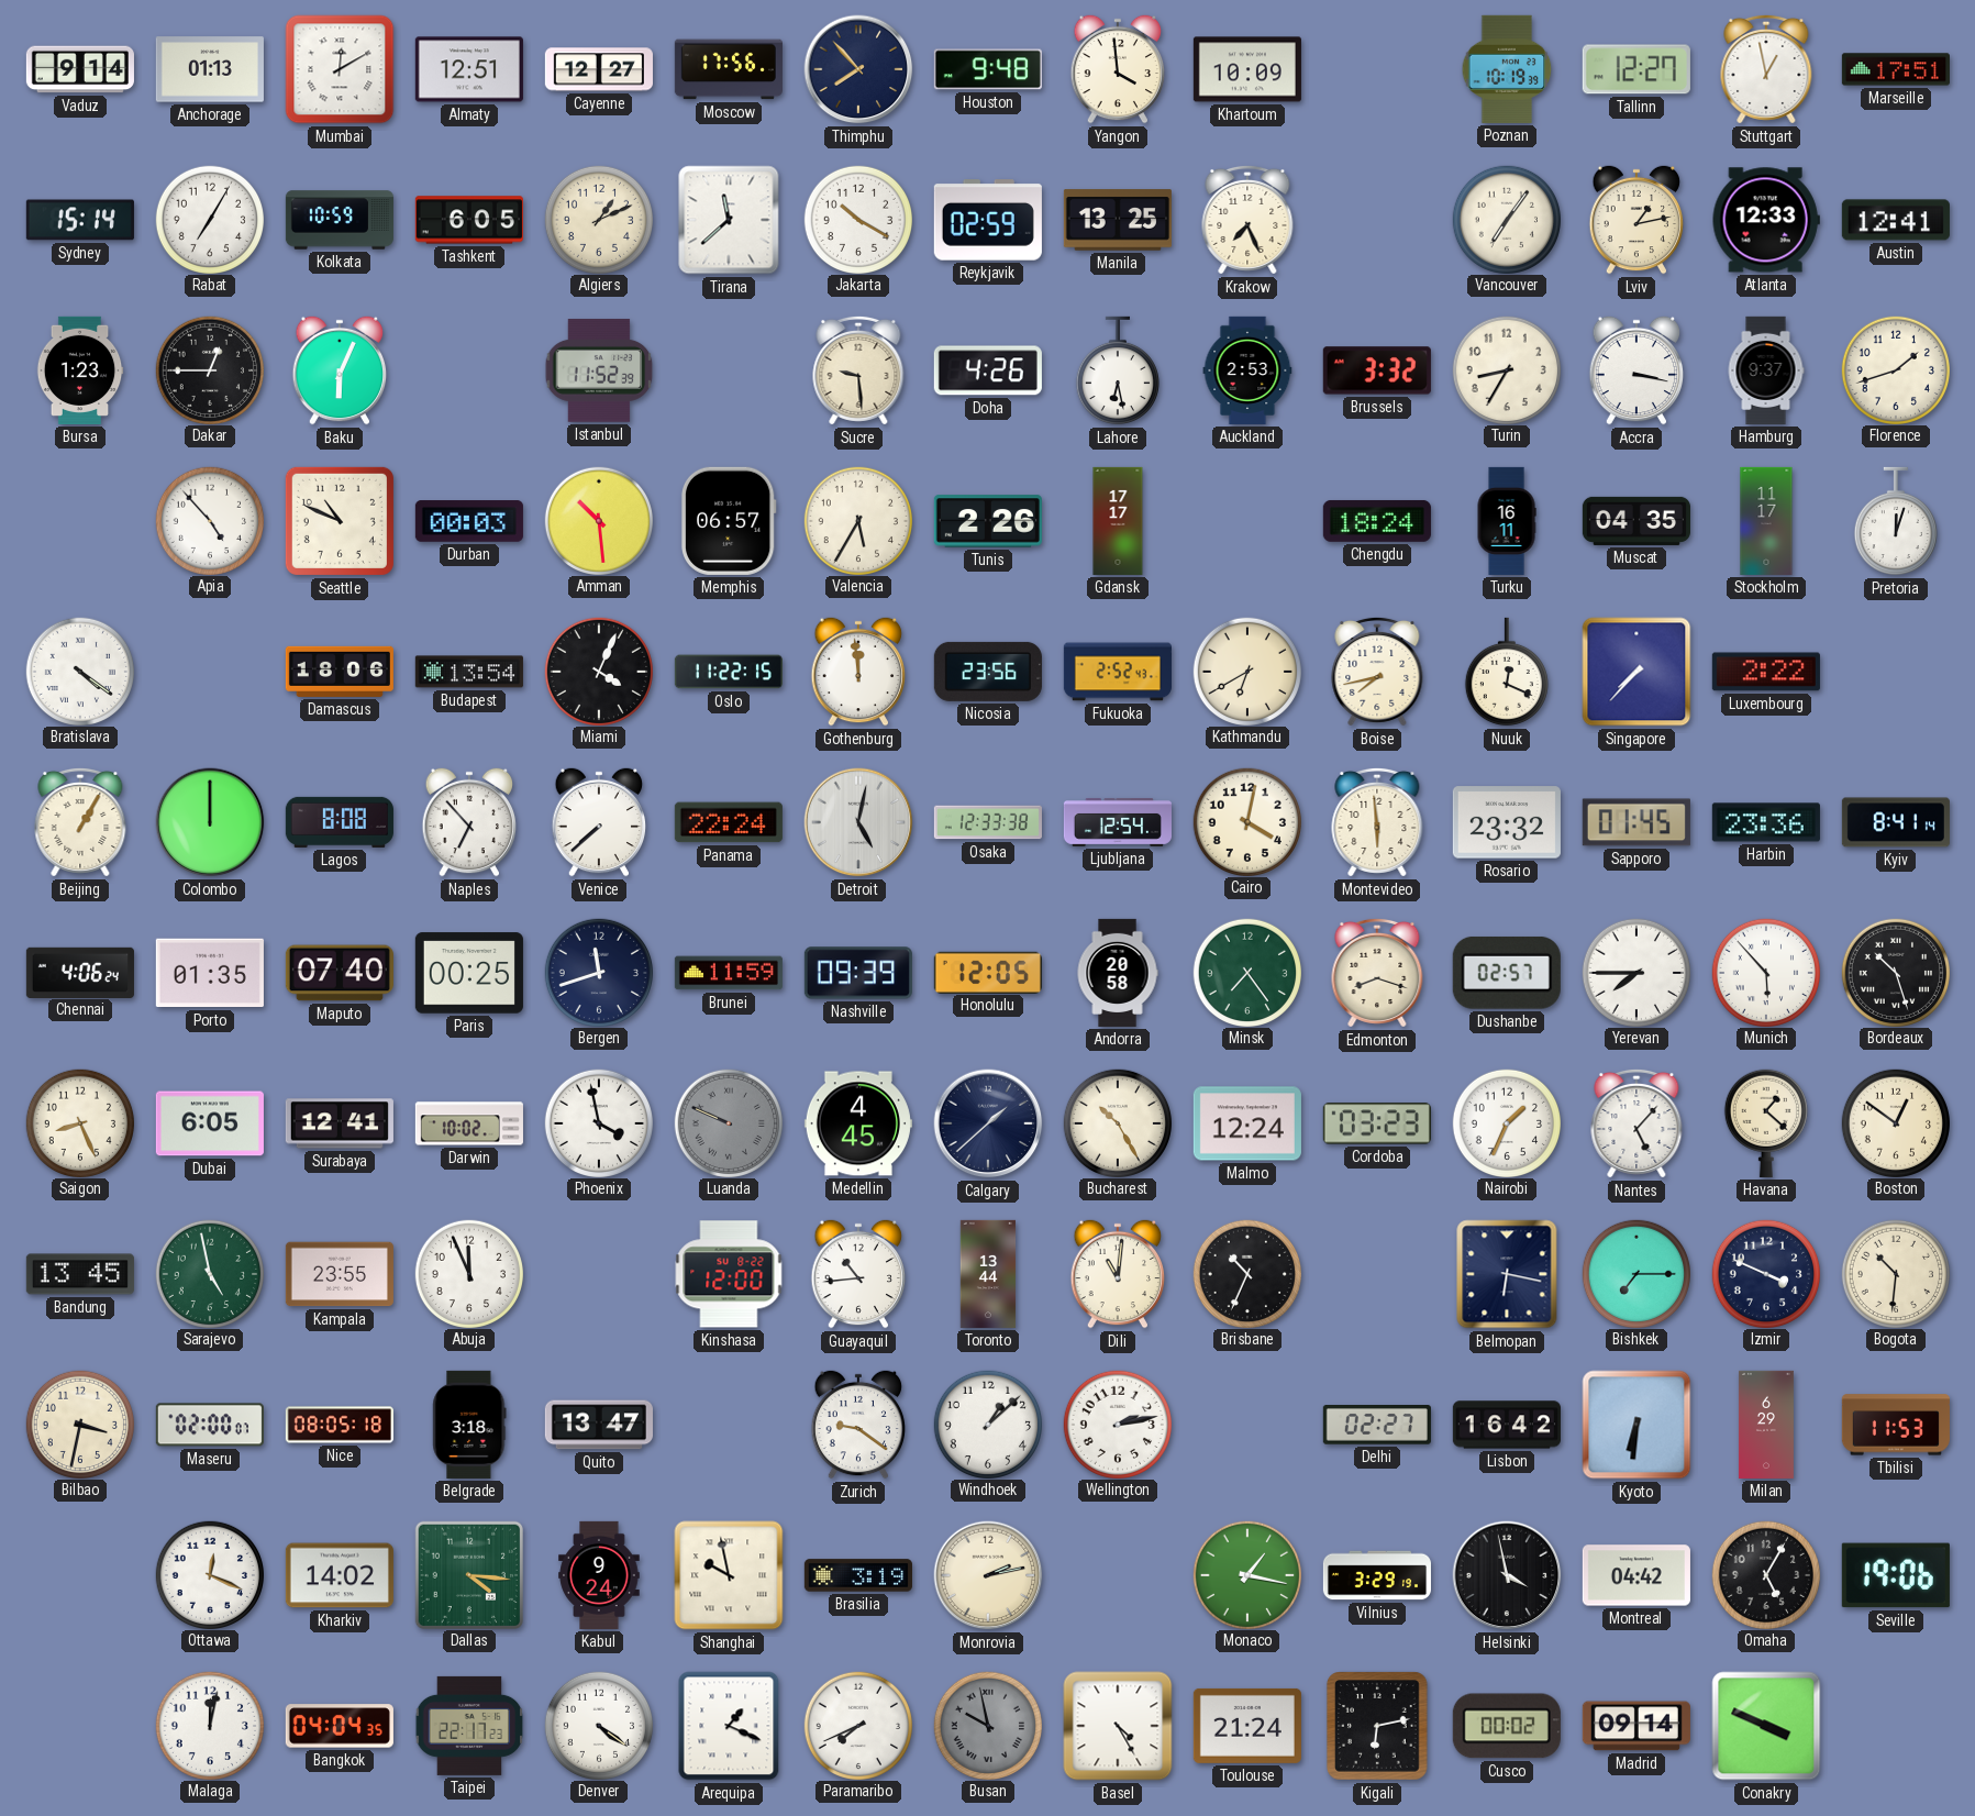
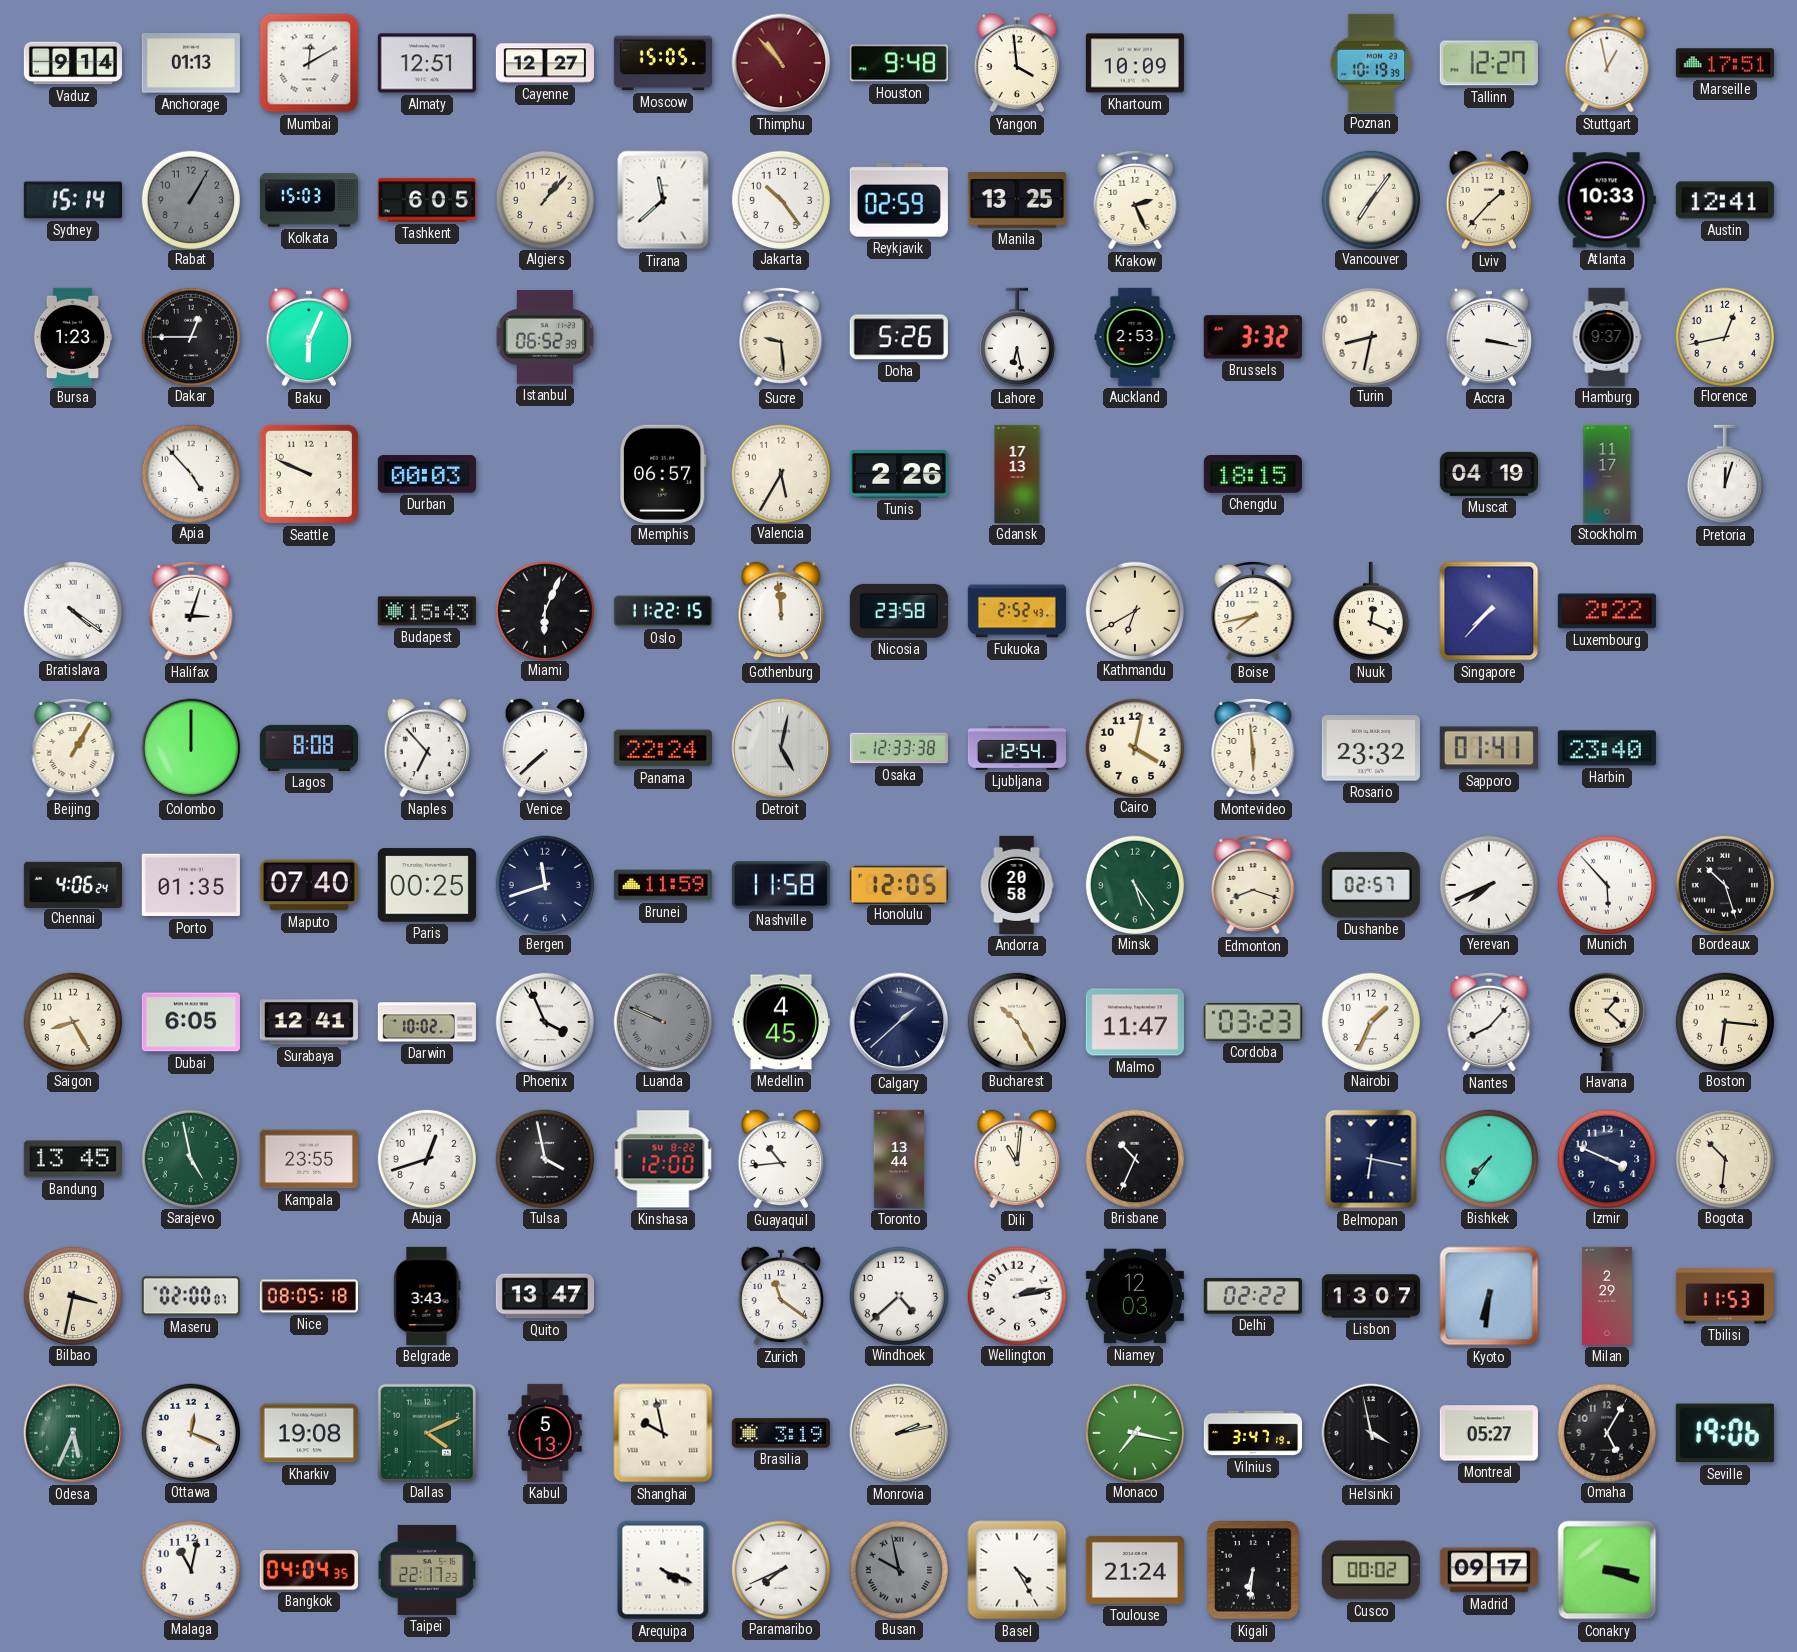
Moscow: 17:56 -> 15:05
Thimphu: 7:53 -> 10:53
Thimphu dial: navy -> burgundy
Rabat: 7:05 -> 1:05
Rabat dial: white -> grey
Kolkata: 10:59 -> 15:03
Algiers: 1:11 -> 1:07
Jakarta: 10:20 -> 10:24
Krakow: 7:26 -> 2:26
Lviv: 1:13 -> 1:37
Atlanta: 12:33 -> 10:33
Istanbul: 11:52 -> 06:52
Doha: 4:26 -> 5:26
Turin: 8:35 -> 8:32
Florence: 1:42 -> 12:43
Seattle: 10:49 -> 9:49
Amman: 10:29 -> none
Gdansk: 17:17 -> 17:13
Chengdu: 18:24 -> 18:15
Turku: 16:11 -> none
Muscat: 04:35 -> 04:19
Halifax: none -> 3:03
Damascus: 18:06 -> none
Budapest: 13:54 -> 15:43
Miami: 4:04 -> 6:04
Nicosia: 23:56 -> 23:58
Sapporo: 01:45 -> 01:41
Harbin: 23:36 -> 23:40
Kyiv: 8:41 -> none
Nashville: 09:39 -> 11:58
Minsk: 7:24 -> 5:24
Yerevan: 7:45 -> 7:41
Saigon: 8:26 -> 8:25
Phoenix: 3:58 -> 3:56
Malmo: 12:24 -> 11:47
Nantes: 5:07 -> 8:07
Boston: 12:51 -> 6:16
Abuja: 11:56 -> 12:42
Tulsa: none -> 3:58
Bishkek: 7:15 -> 7:36
Belgrade: 3:18 -> 3:43
Zurich: 9:21 -> 11:21
Windhoek: 1:08 -> 4:38
Niamey: none -> 12:03
Delhi: 02:27 -> 02:22
Lisbon: 16:42 -> 13:07
Milan: 6:29 -> 2:29
Odesa: none -> 5:34
Kharkiv: 14:02 -> 19:08
Dallas: 4:16 -> 4:11
Kabul: 9:24 -> 5:13
Monaco: 1:17 -> 7:17
Vilnius: 3:29 -> 3:47
Montreal: 04:42 -> 05:27
Malaga: 12:02 -> 11:02
Denver: 4:21 -> none
Arequipa: 1:19 -> 4:19
Kigali: 6:13 -> 6:31
Madrid: 09:14 -> 09:17
Conakry: 3:49 -> 3:18
